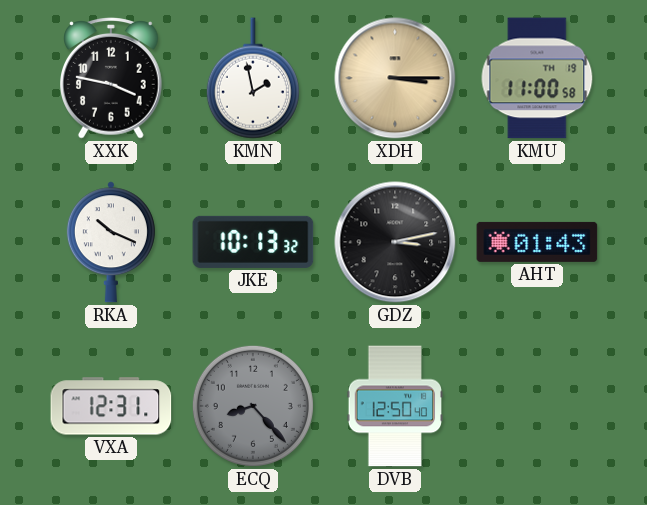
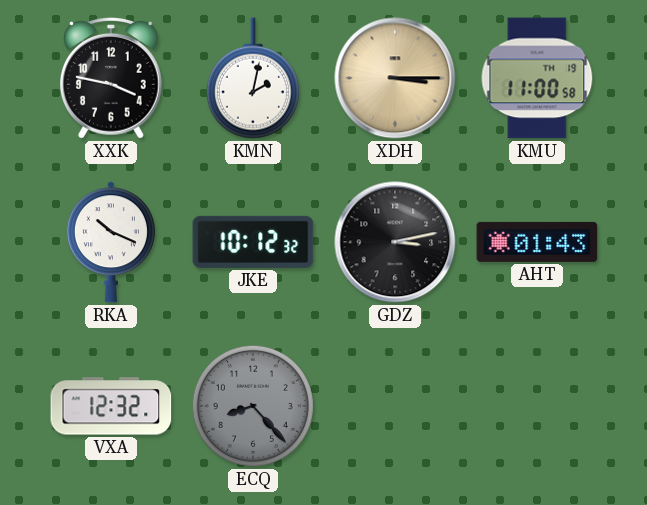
KMN: 1:58 -> 2:02
JKE: 10:13 -> 10:12
VXA: 12:31 -> 12:32
DVB: 12:50 -> none
